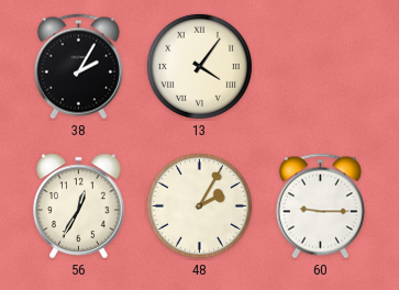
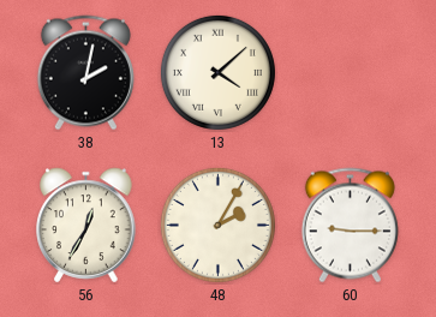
38: 2:05 -> 2:02
13: 4:06 -> 4:08
